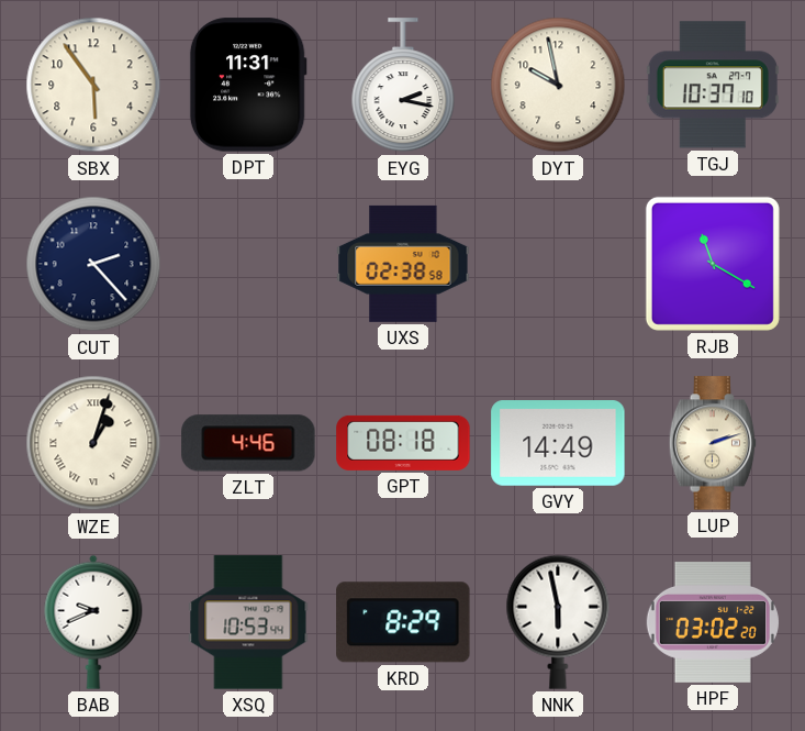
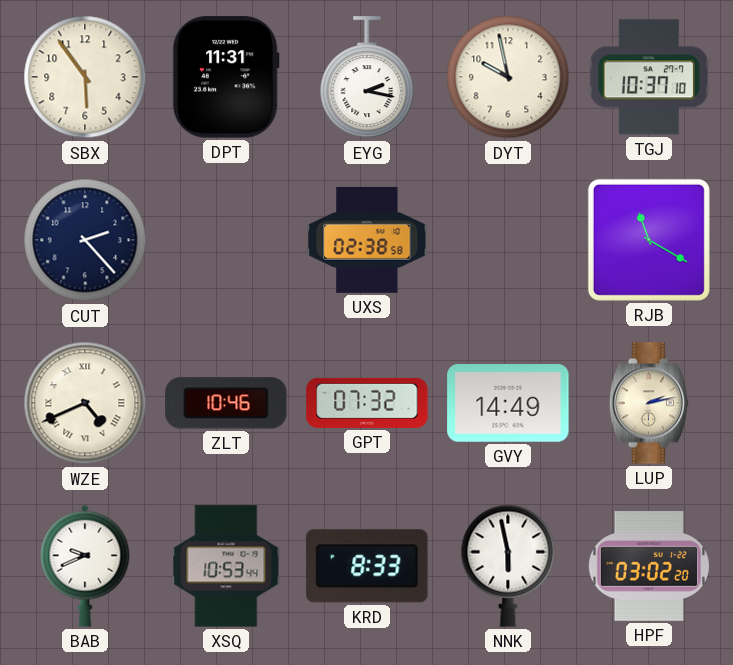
WZE: 1:03 -> 4:41
ZLT: 4:46 -> 10:46
GPT: 08:18 -> 07:32
LUP: 2:12 -> 2:13
KRD: 8:29 -> 8:33
